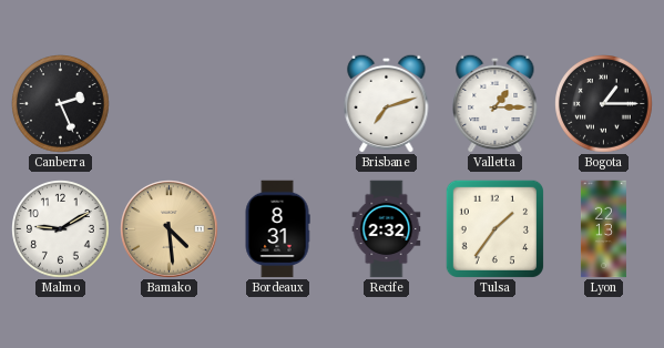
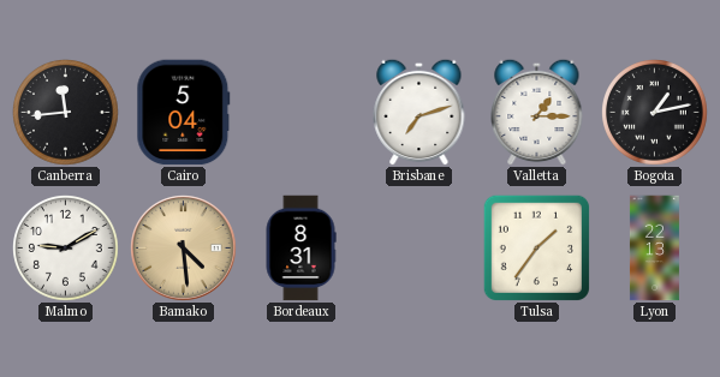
Canberra: 2:26 -> 11:44
Cairo: none -> 5:04
Bogota: 1:15 -> 1:13
Recife: 2:32 -> none
